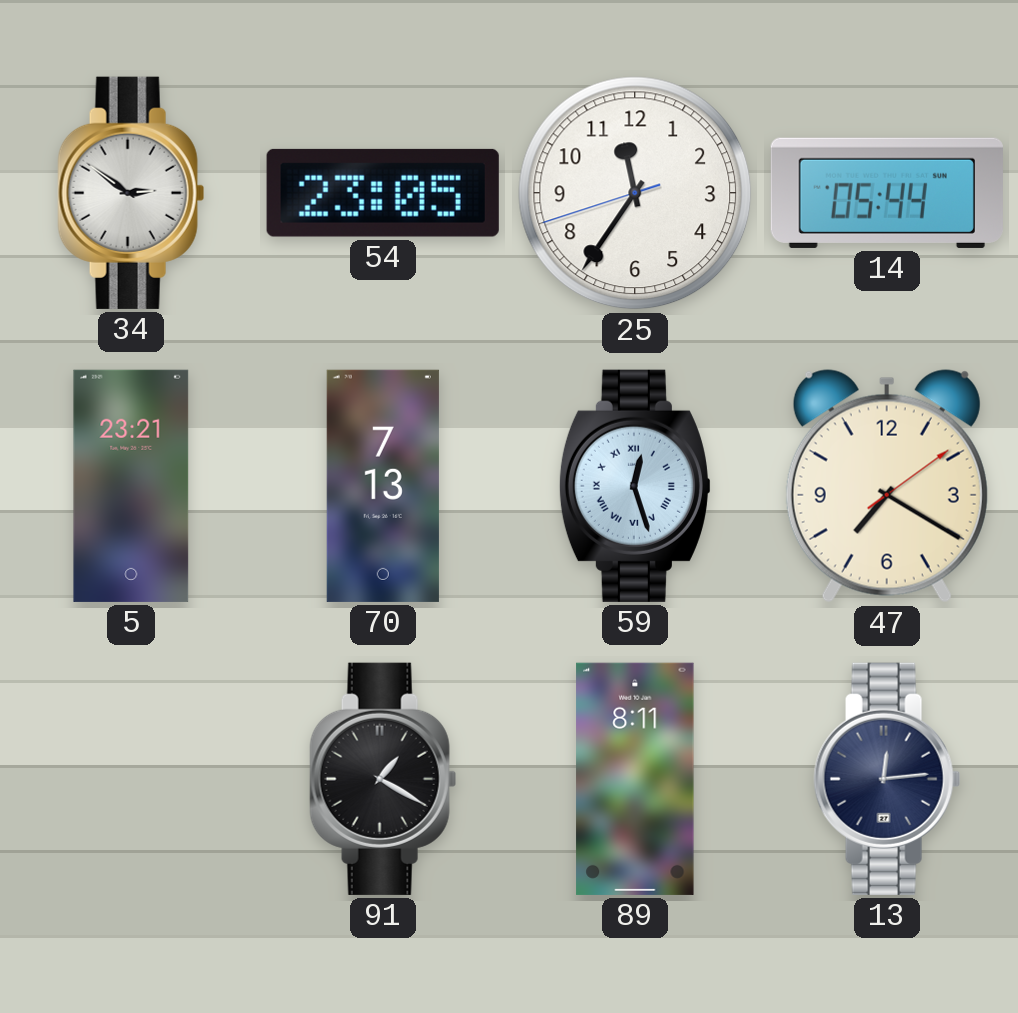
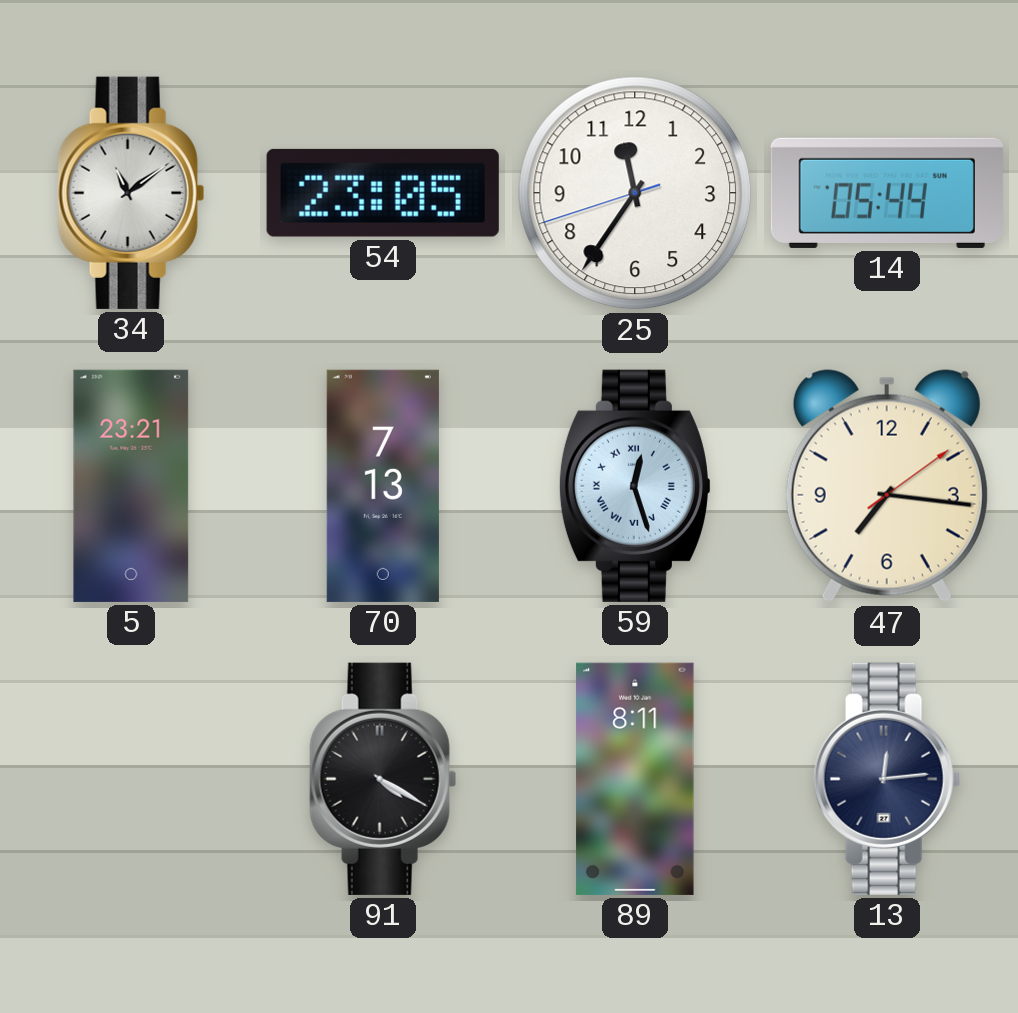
34: 2:51 -> 11:09
47: 7:20 -> 7:16
91: 1:20 -> 4:20
